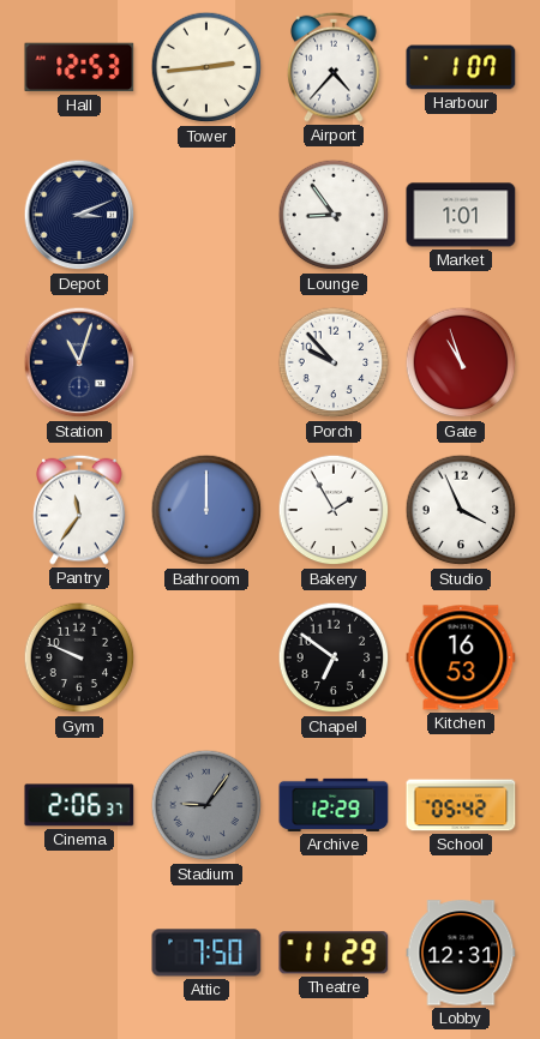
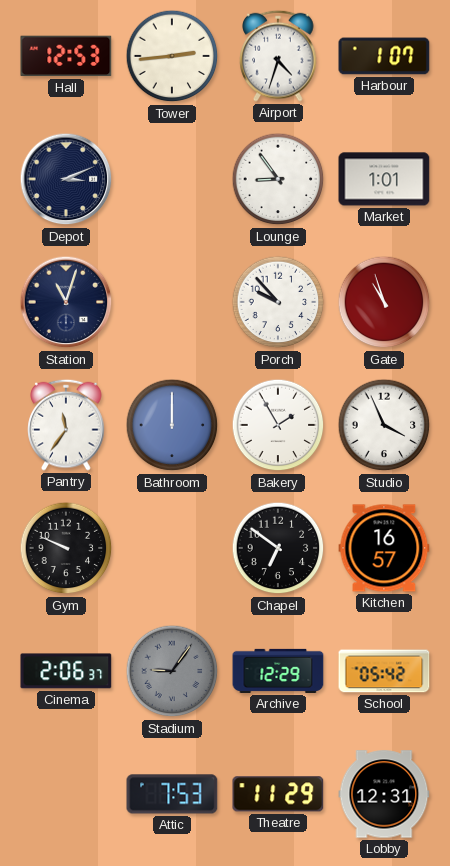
Airport: 4:37 -> 4:33
Kitchen: 16:53 -> 16:57
Attic: 7:50 -> 7:53
